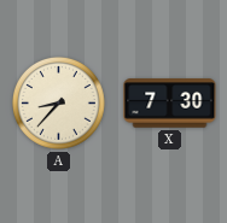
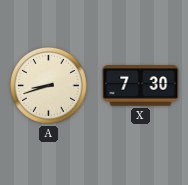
A: 8:37 -> 8:42
